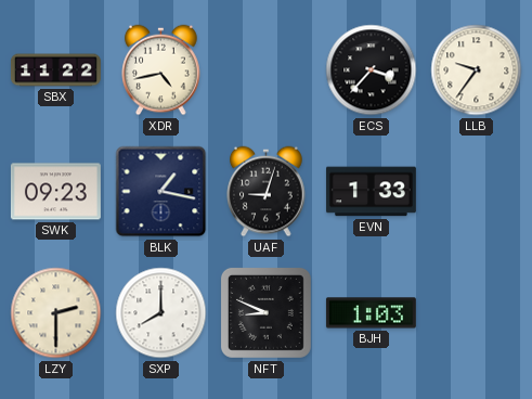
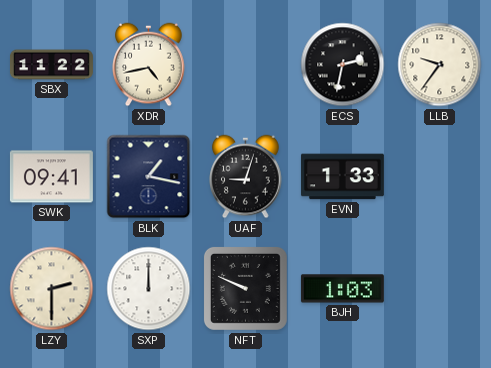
ECS: 3:37 -> 2:32
SWK: 09:23 -> 09:41
SXP: 8:00 -> 12:00
NFT: 8:49 -> 9:49
